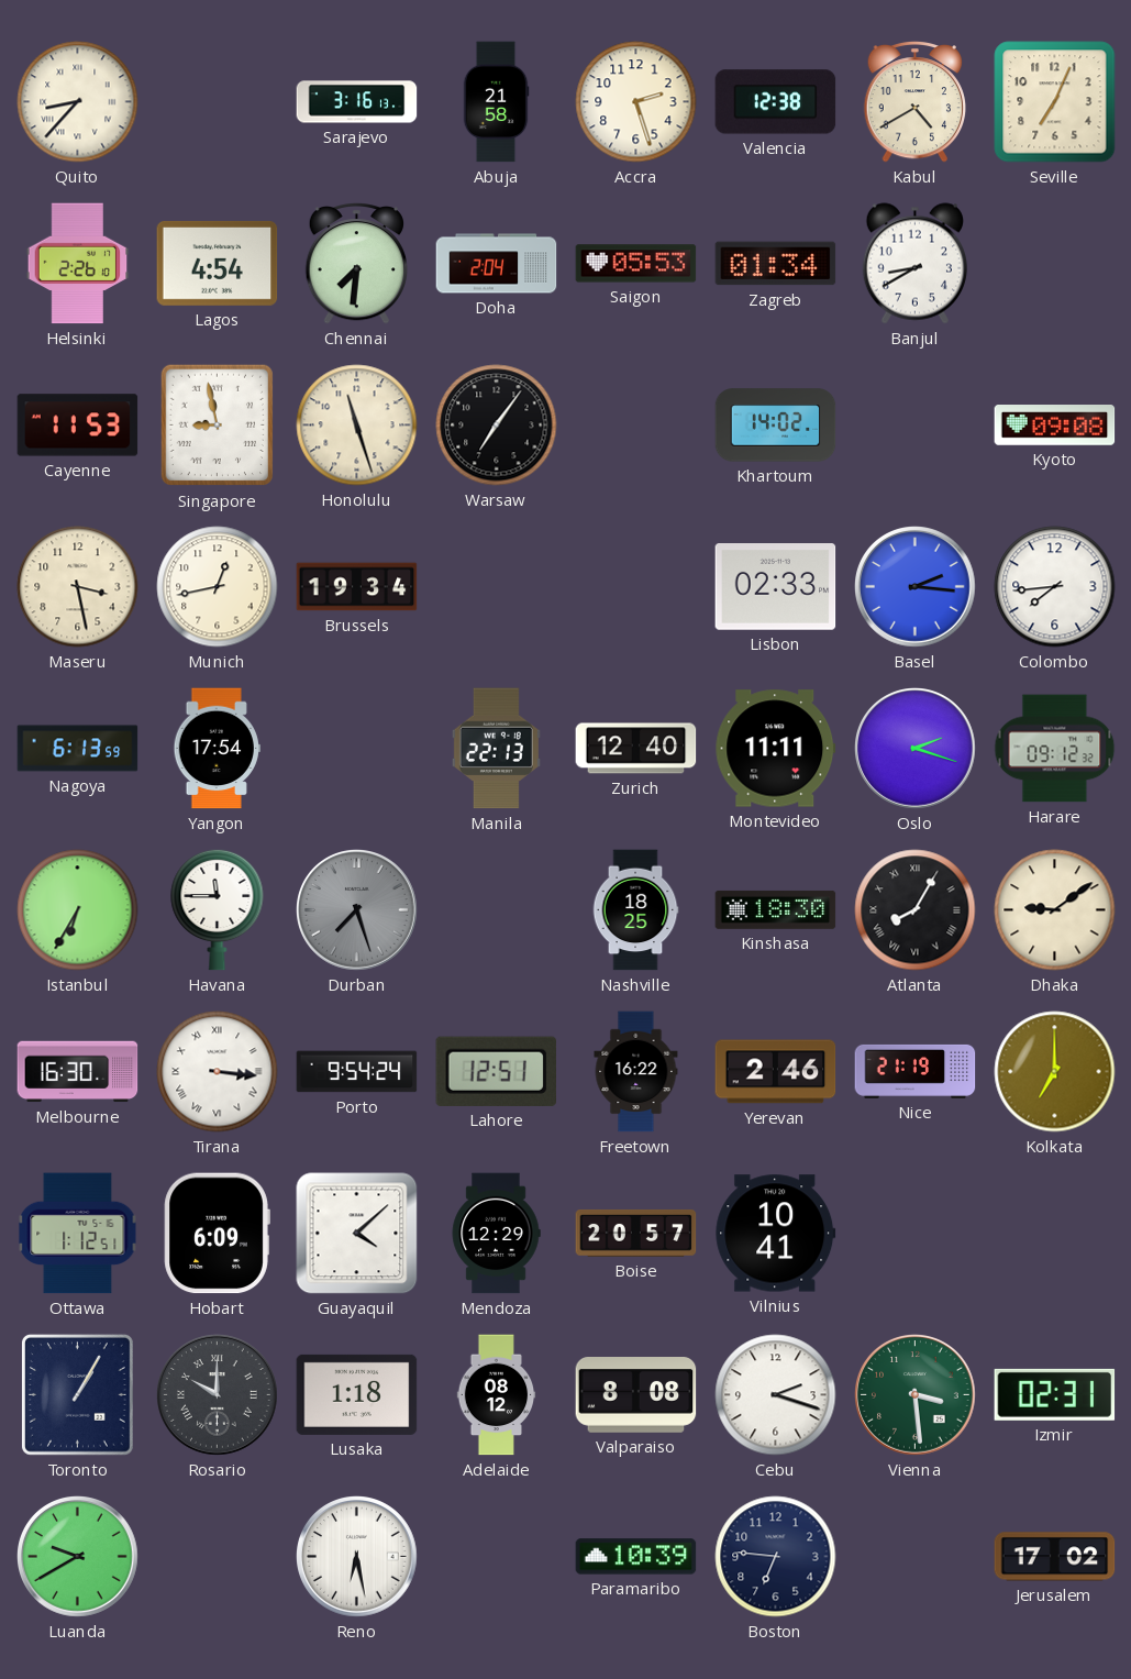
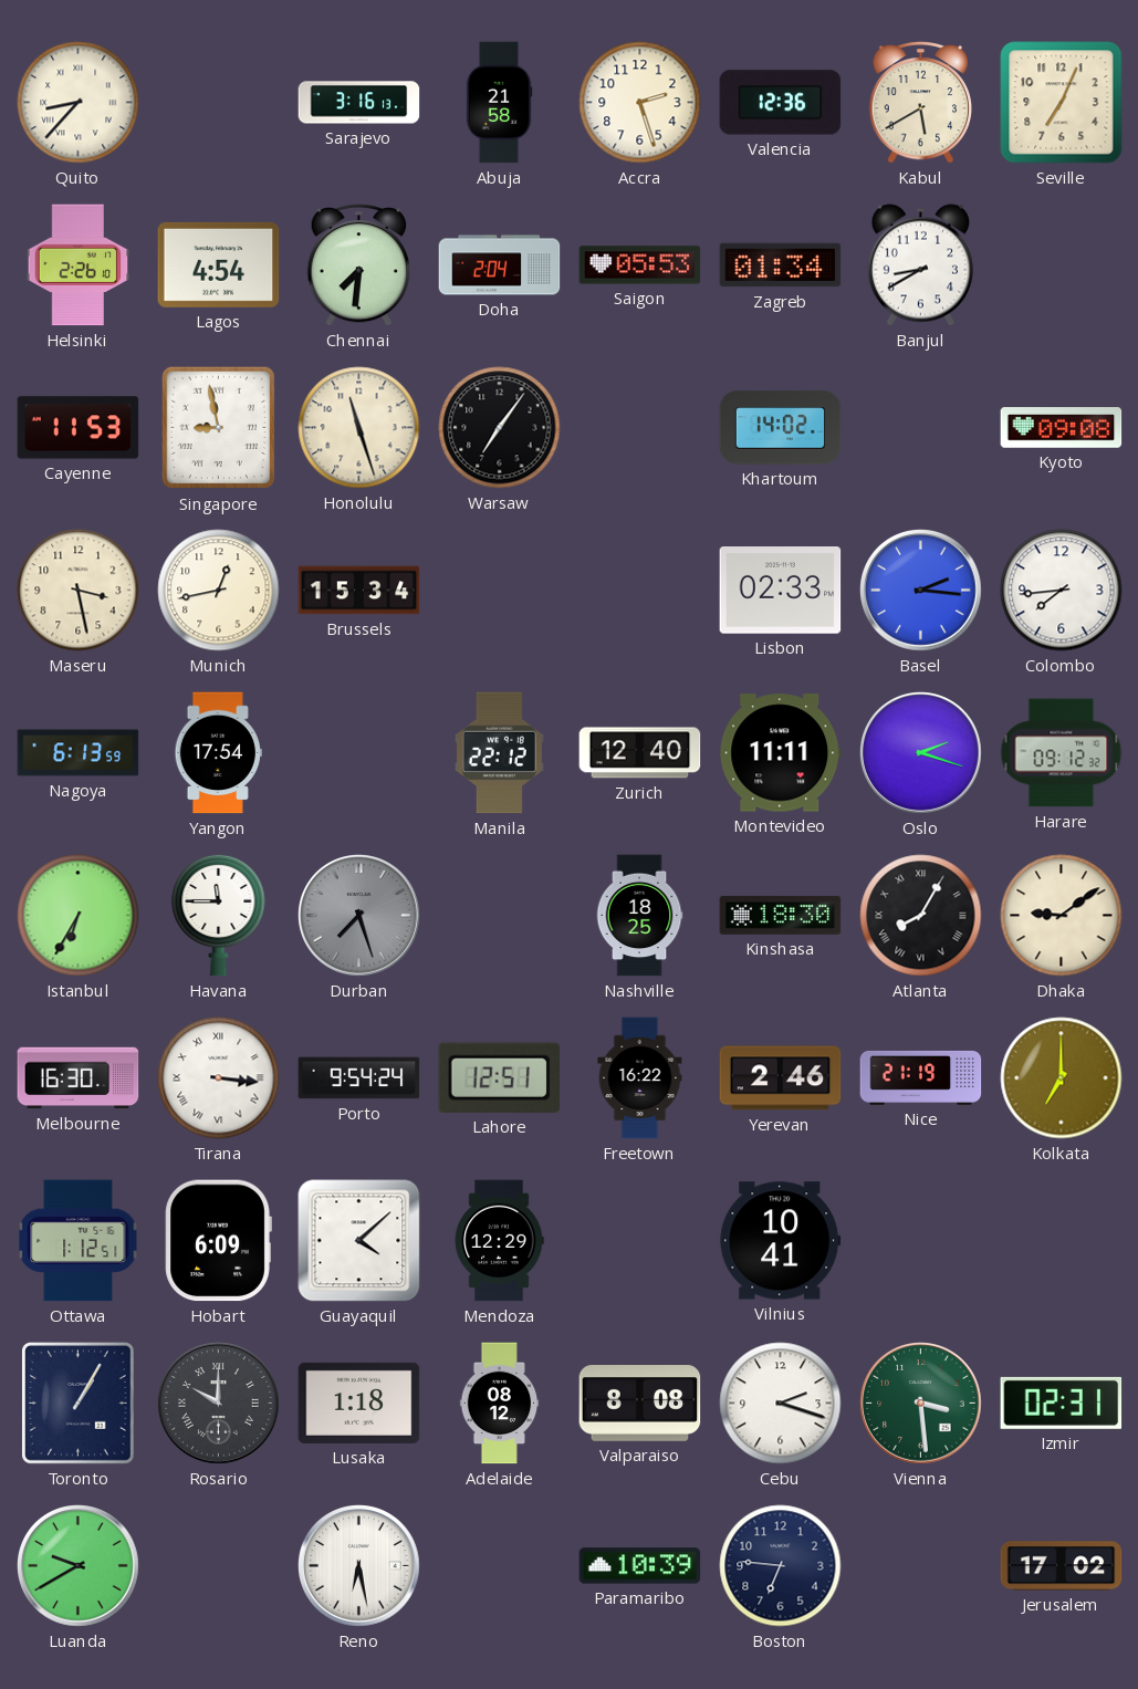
Valencia: 12:38 -> 12:36
Kabul: 4:40 -> 5:40
Brussels: 19:34 -> 15:34
Manila: 22:13 -> 22:12
Boise: 20:57 -> none
